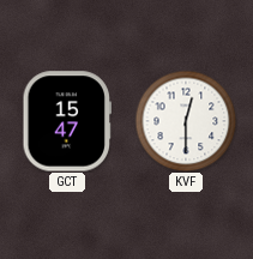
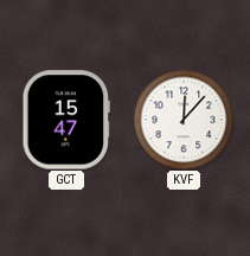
KVF: 12:30 -> 12:07
